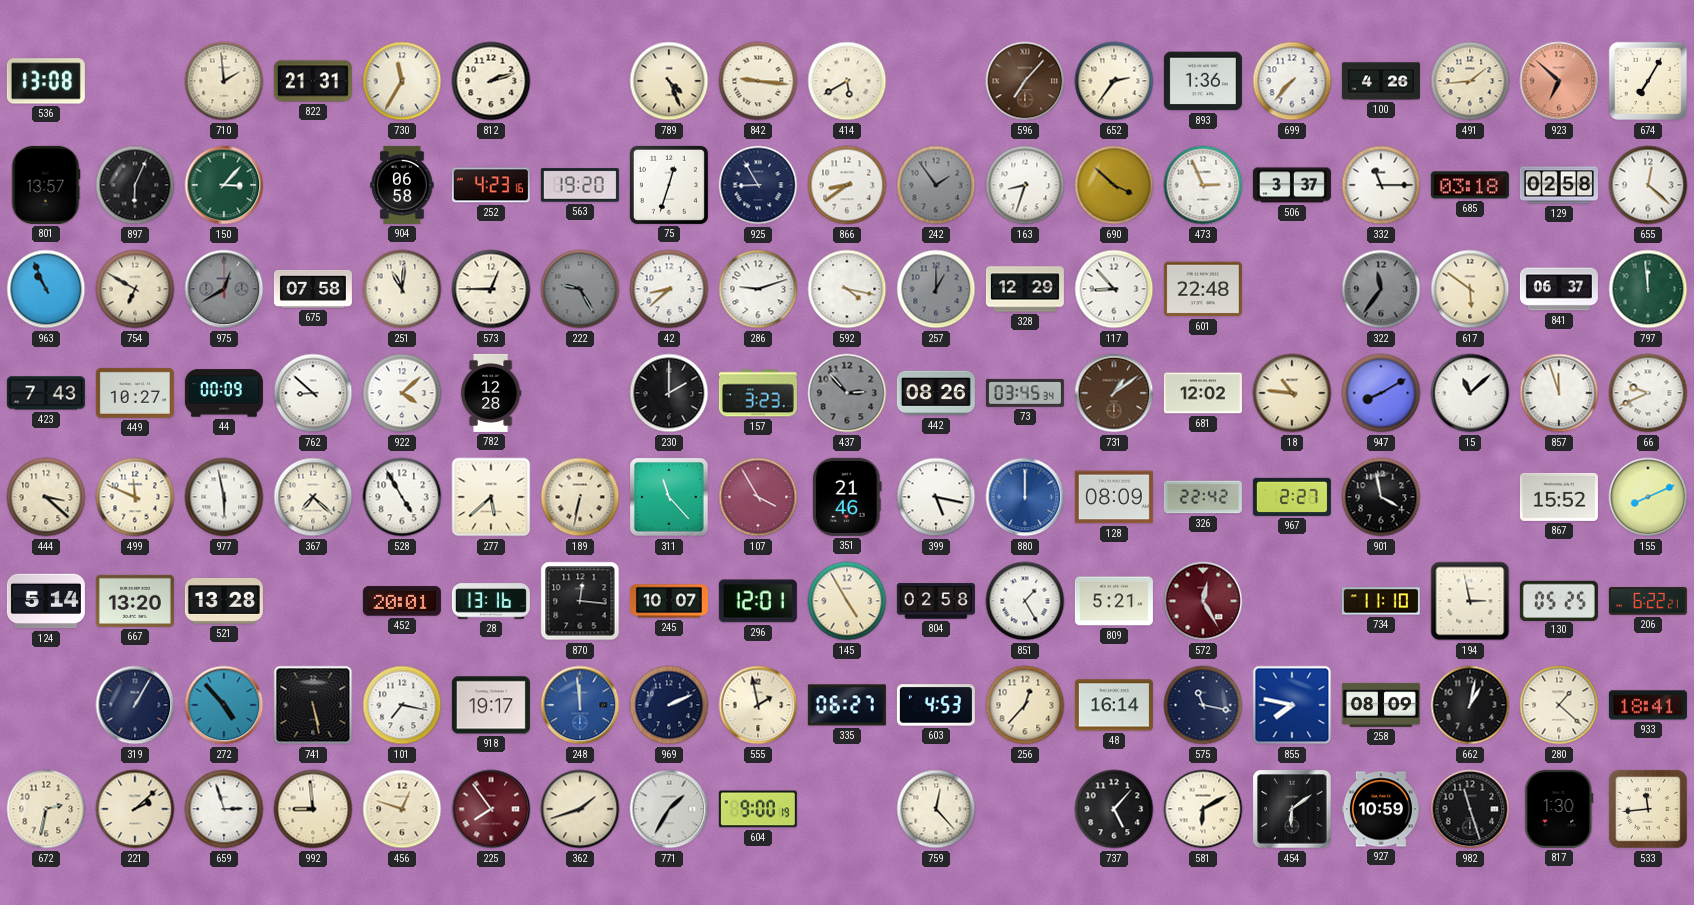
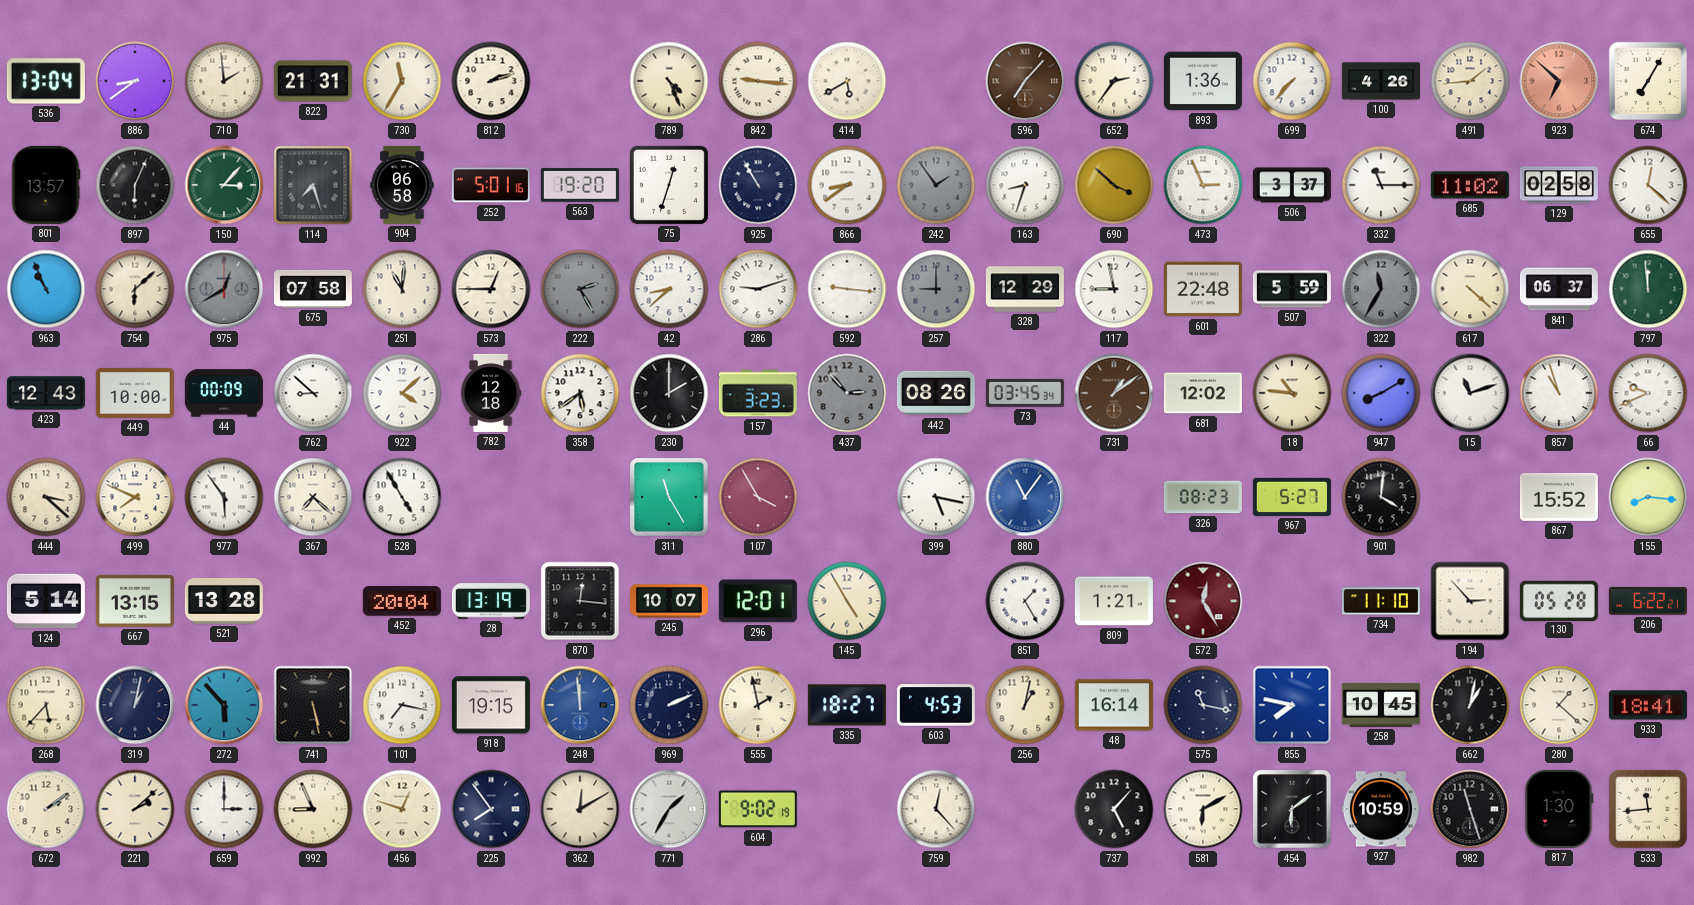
536: 13:08 -> 13:04
886: none -> 8:39
114: none -> 7:27
252: 4:23 -> 5:01
925: 8:55 -> 10:55
685: 03:18 -> 11:02
754: 6:50 -> 6:08
222: 9:25 -> 2:25
592: 4:17 -> 9:16
257: 1:00 -> 9:00
117: 8:53 -> 8:58
507: none -> 5:59
322: 11:36 -> 11:35
617: 5:51 -> 4:22
423: 7:43 -> 12:43
449: 10:27 -> 10:00
782: 12:28 -> 12:18
358: none -> 5:39
15: 11:08 -> 11:12
857: 11:57 -> 10:57
499: 11:49 -> 7:49
977: 5:58 -> 5:54
277: 5:38 -> none
189: 6:32 -> none
311: 11:23 -> 11:25
351: 21:46 -> none
880: 12:00 -> 11:06
128: 08:09 -> none
326: 22:42 -> 08:23
967: 2:27 -> 5:27
901: 3:58 -> 4:01
155: 8:11 -> 8:16
667: 13:20 -> 13:15
452: 20:01 -> 20:04
28: 13:16 -> 13:19
804: 02:58 -> none
809: 5:21 -> 1:21
194: 2:58 -> 2:53
130: 05:25 -> 05:28
268: none -> 5:37
319: 1:05 -> 1:02
272: 4:53 -> 5:53
918: 19:17 -> 19:15
335: 06:27 -> 18:27
256: 12:37 -> 1:02
258: 08:09 -> 10:45
672: 2:32 -> 2:09
659: 2:57 -> 3:00
992: 8:59 -> 8:56
225 dial: burgundy -> navy
362: 1:42 -> 12:10
604: 9:00 -> 9:02
